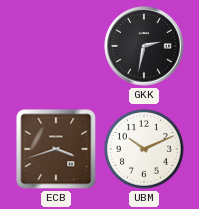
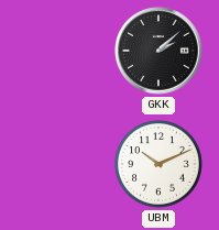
GKK: 2:32 -> 2:08
ECB: 3:42 -> none
